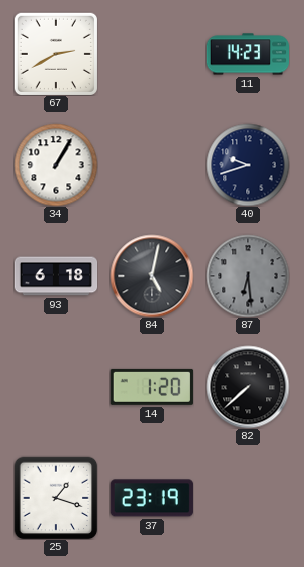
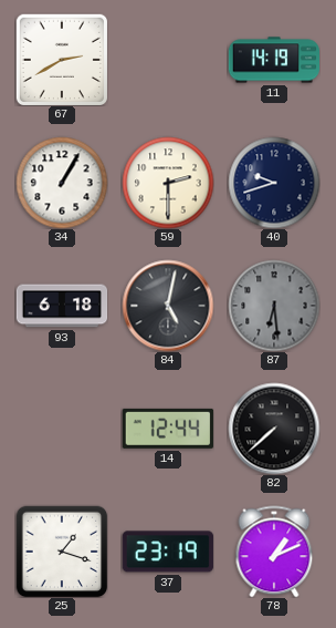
11: 14:23 -> 14:19
59: none -> 2:30
14: 1:20 -> 12:44
78: none -> 1:11
